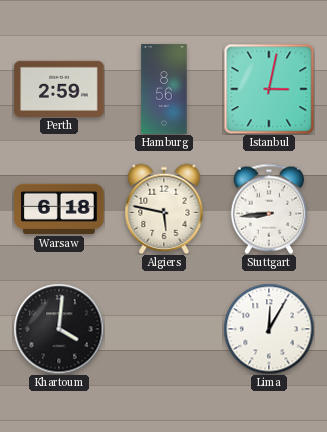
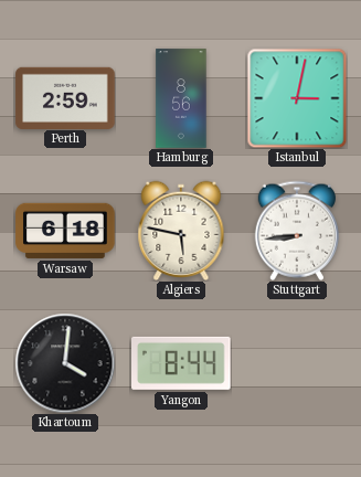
Yangon: none -> 8:44
Lima: 12:05 -> none
